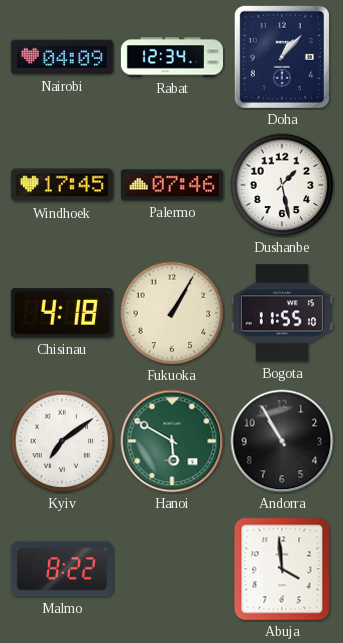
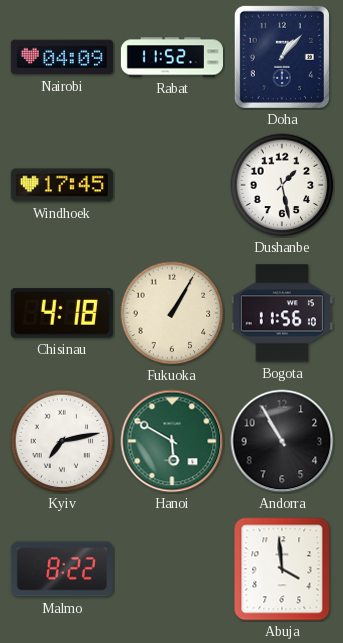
Rabat: 12:34 -> 11:52
Palermo: 07:46 -> none
Bogota: 11:55 -> 11:56
Kyiv: 7:09 -> 7:13
